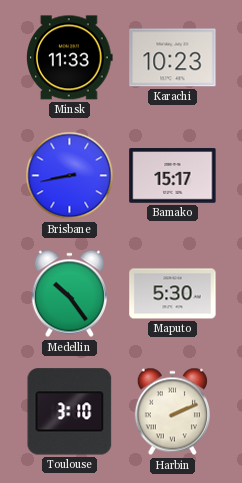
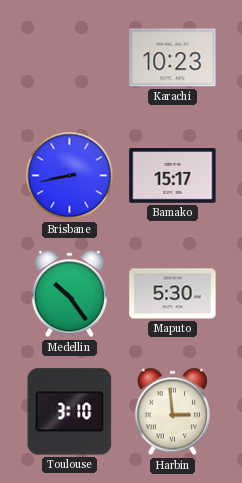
Minsk: 11:33 -> none
Harbin: 2:11 -> 2:59
